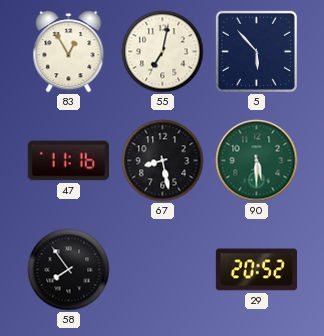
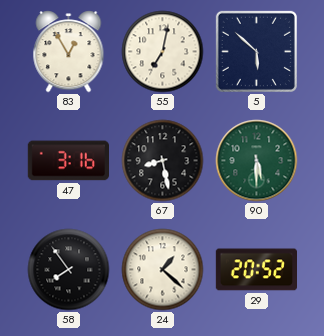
5: 5:53 -> 5:52
47: 11:16 -> 3:16
24: none -> 1:22
